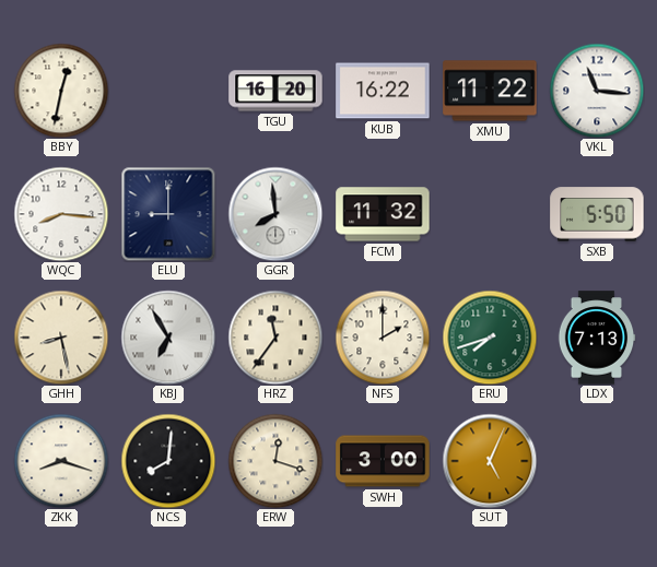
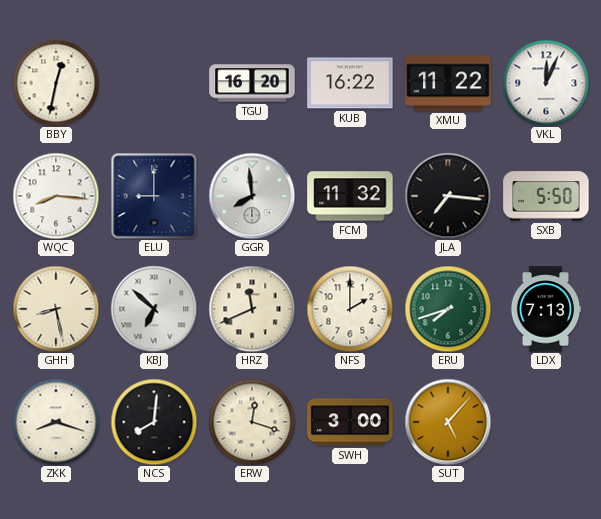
VKL: 11:16 -> 12:04
JLA: none -> 7:16
KBJ: 6:55 -> 6:52
HRZ: 11:36 -> 11:41
SUT: 5:04 -> 5:07
